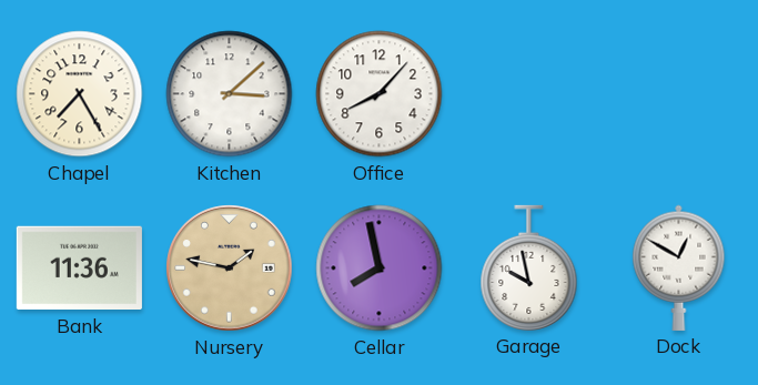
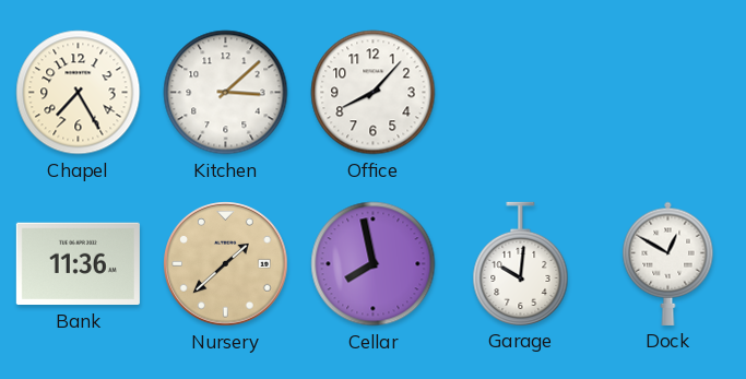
Nursery: 1:47 -> 1:38
Garage: 9:58 -> 10:01
